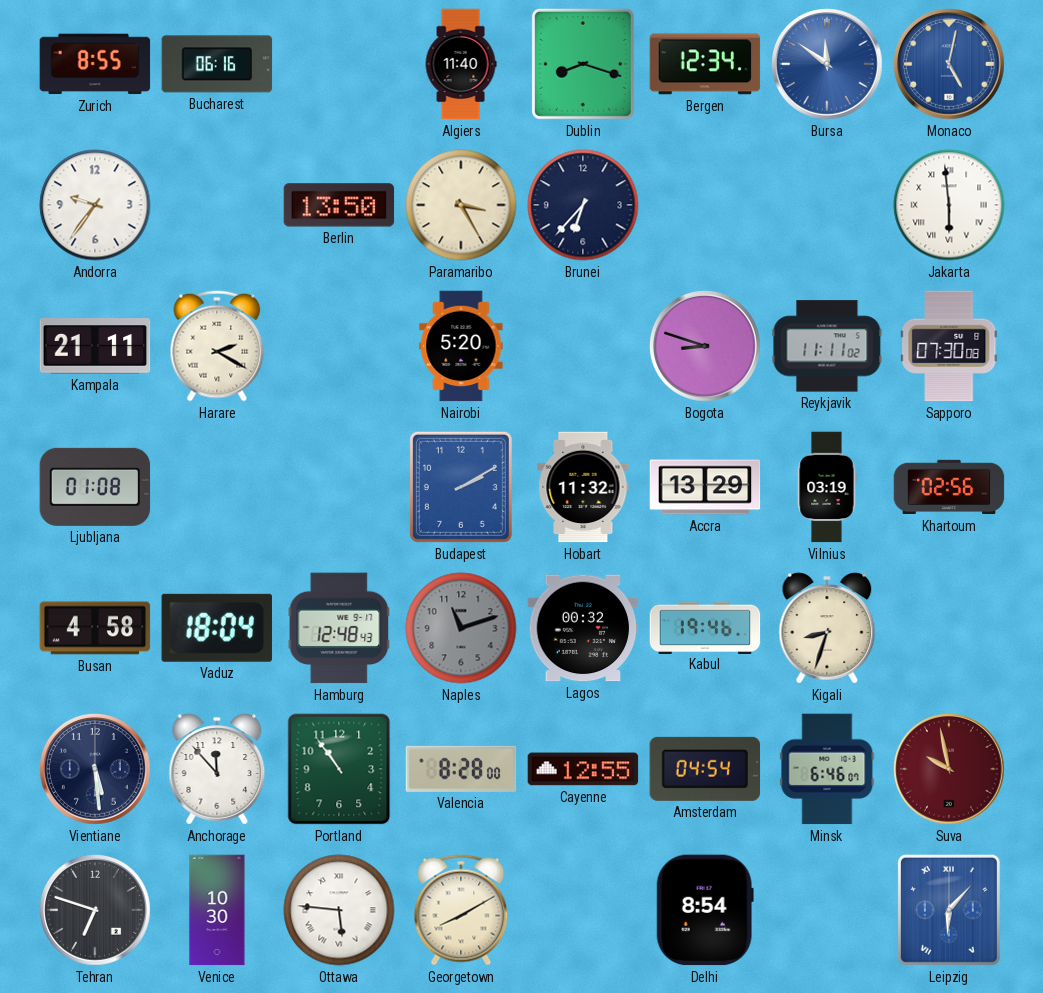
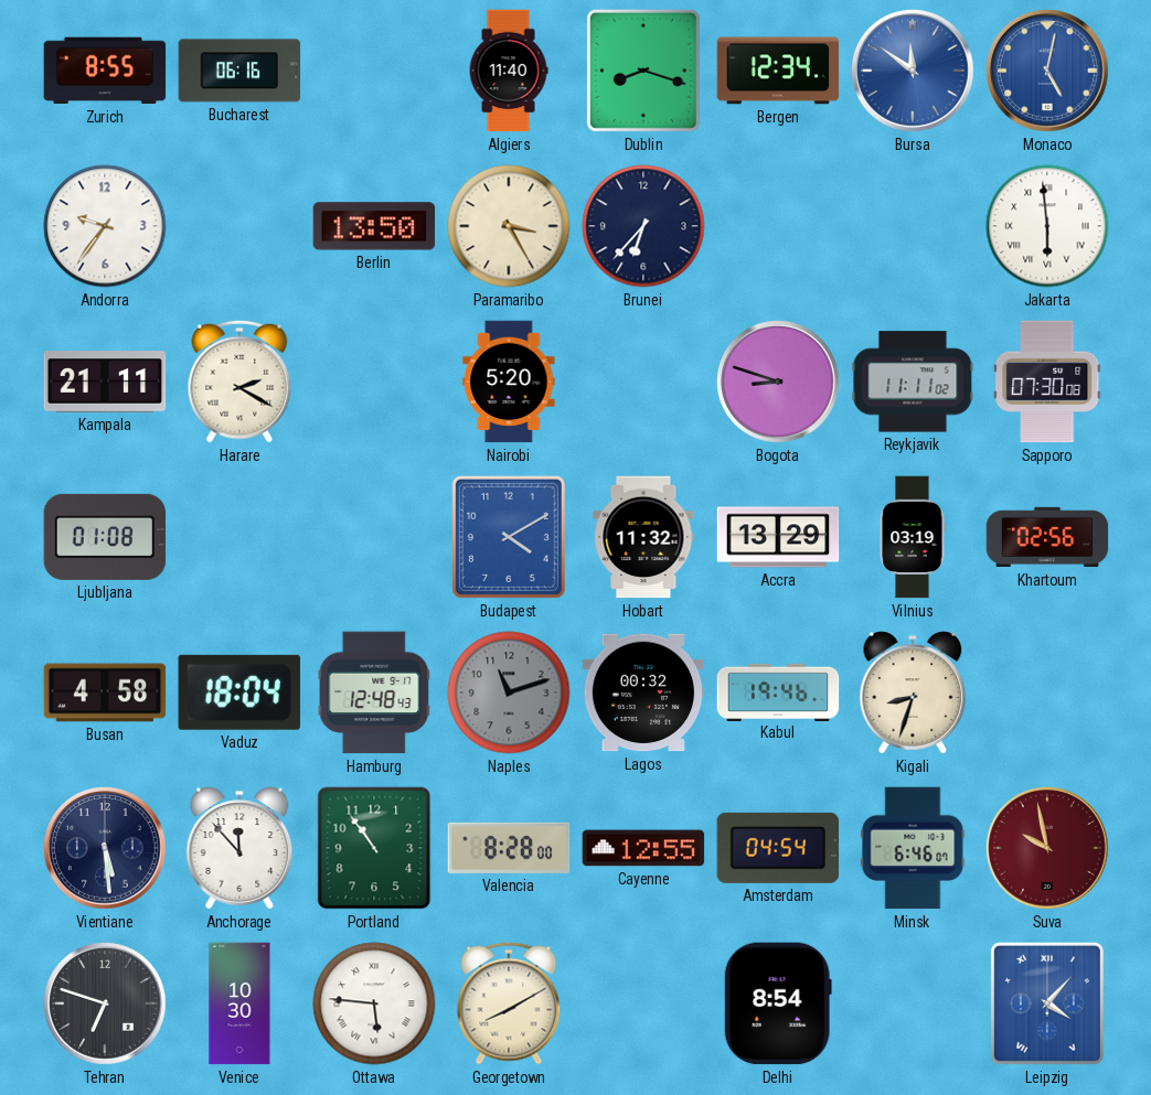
Budapest: 2:10 -> 4:10
Leipzig: 6:07 -> 4:07
